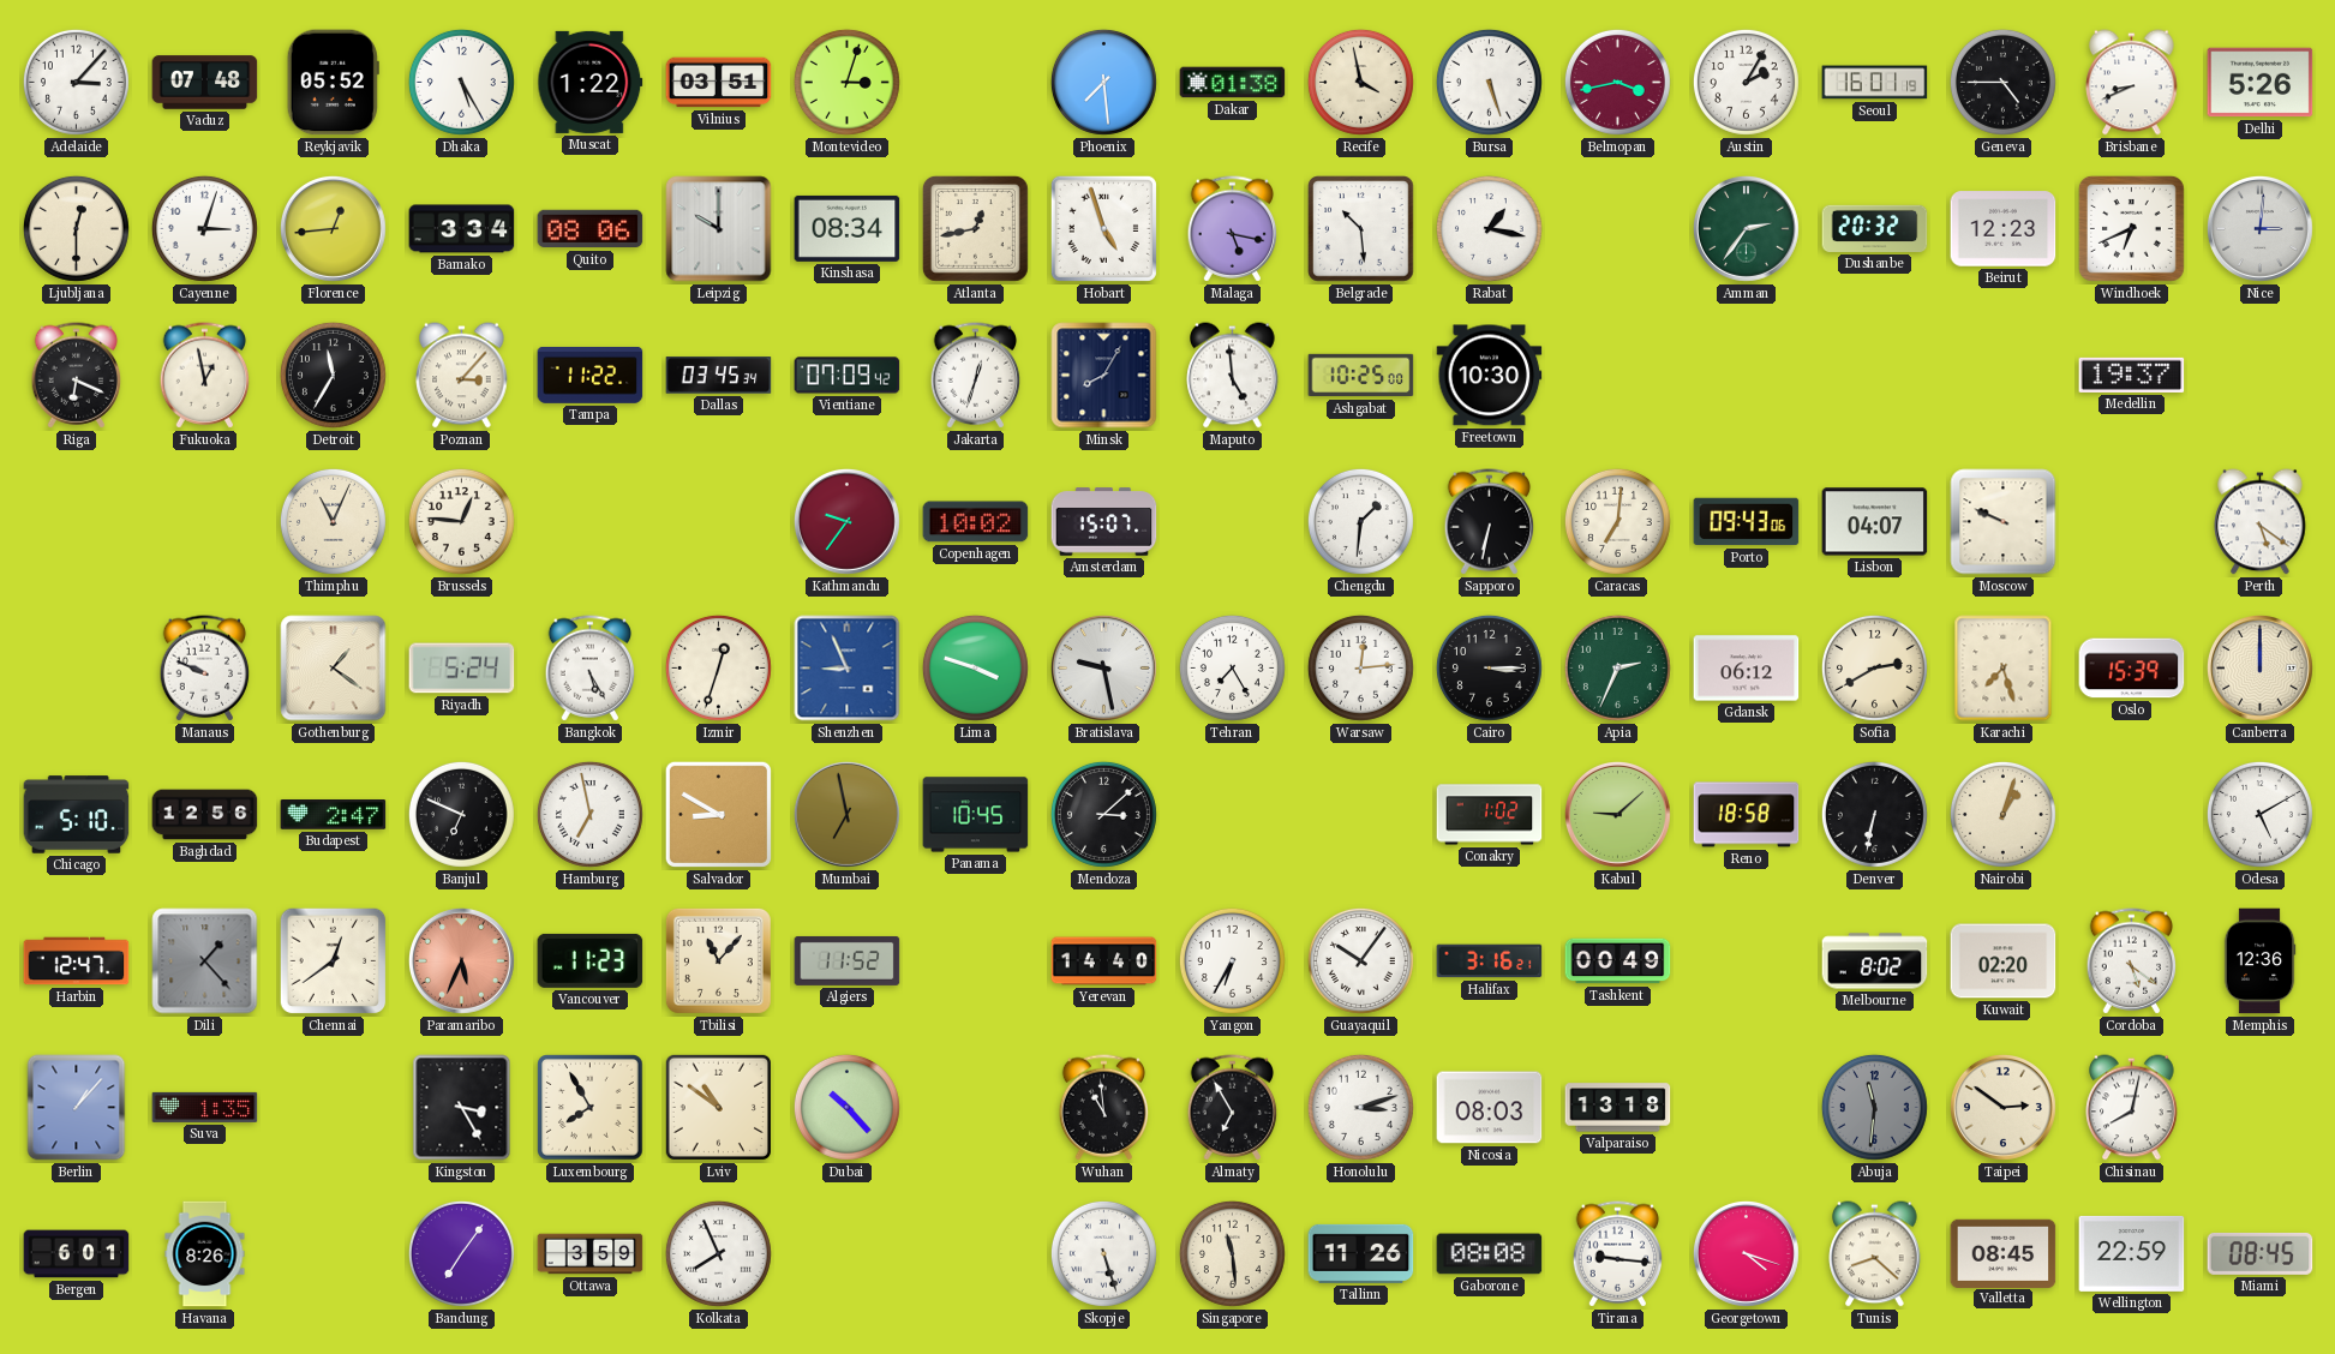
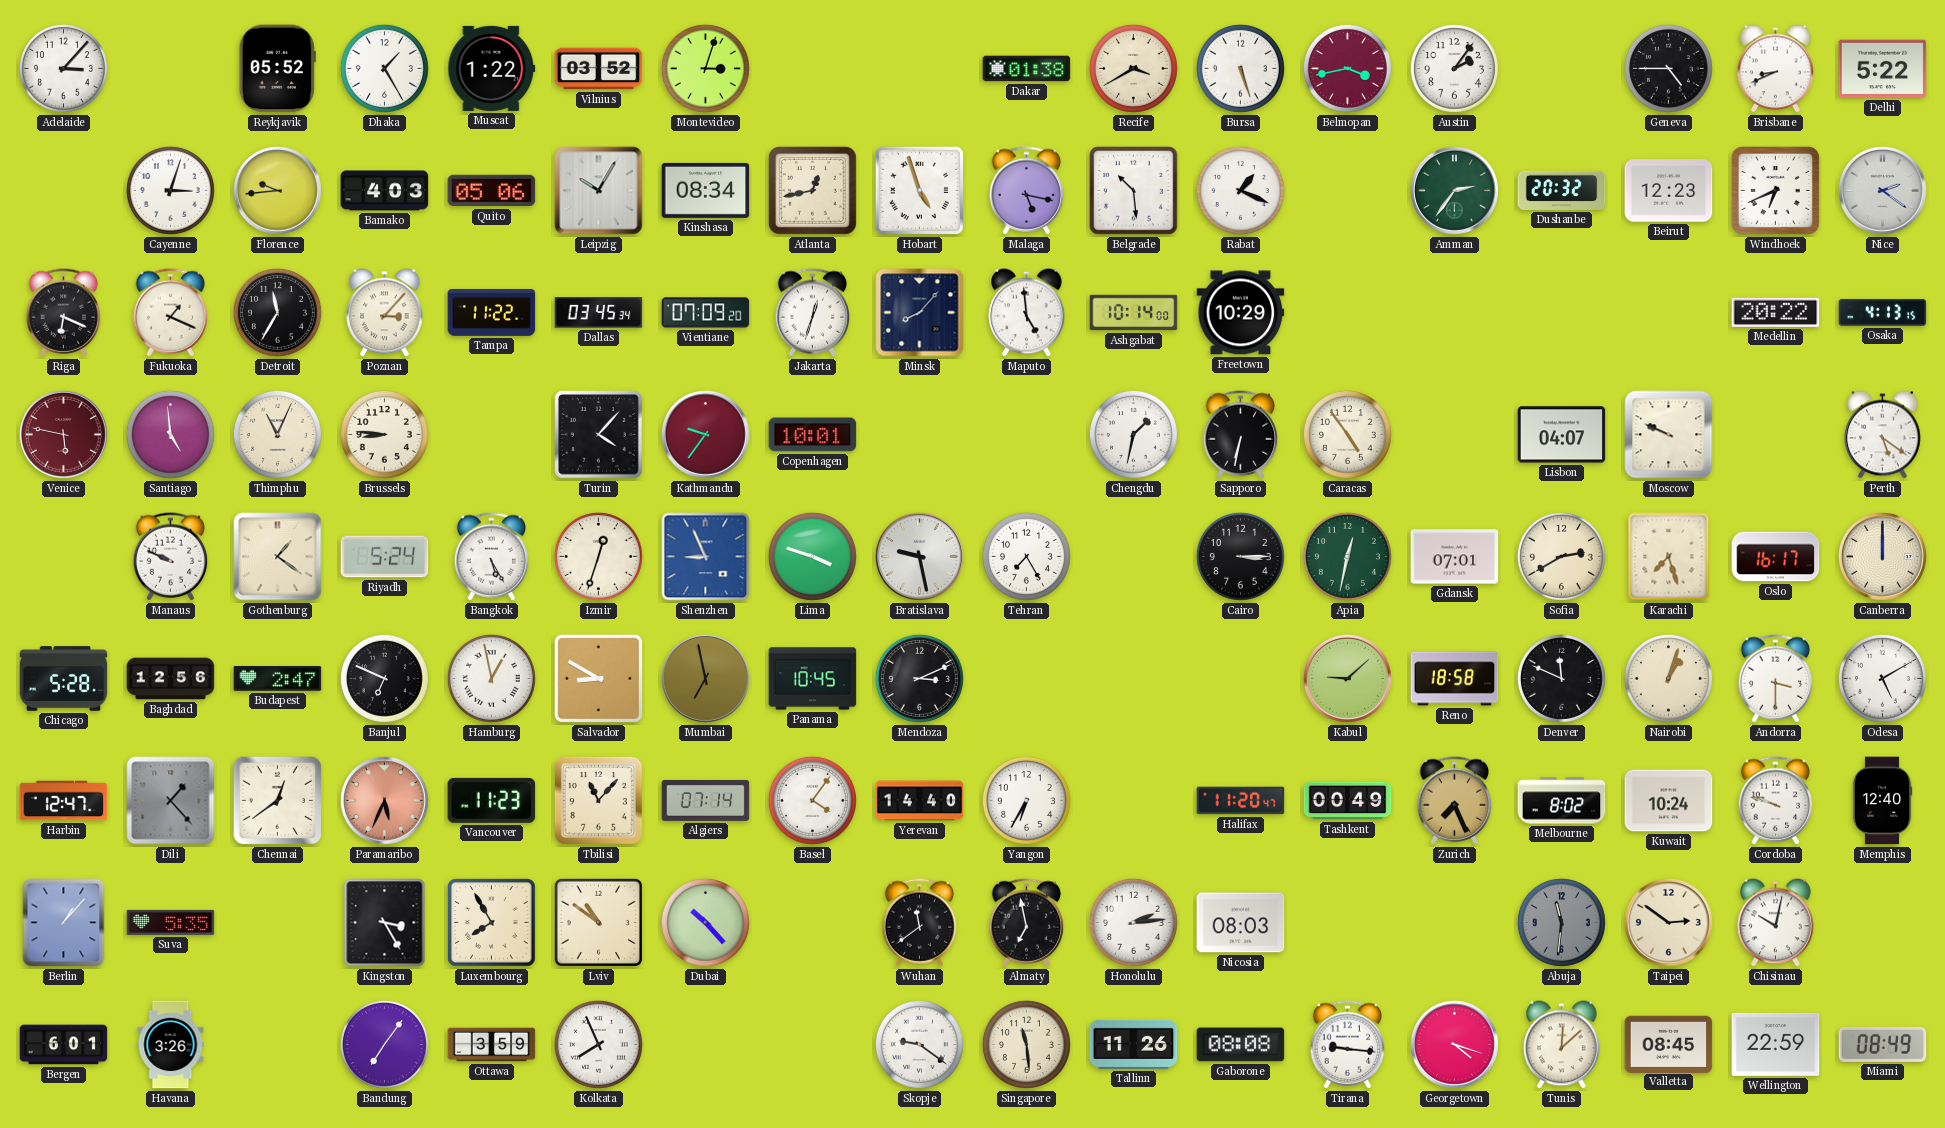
Vaduz: 07:48 -> none
Dhaka: 5:25 -> 1:25
Vilnius: 03:51 -> 03:52
Phoenix: 7:29 -> none
Recife: 3:58 -> 3:40
Austin: 2:05 -> 2:06
Seoul: 16:01 -> none
Delhi: 5:26 -> 5:22
Ljubljana: 12:30 -> none
Florence: 12:44 -> 9:44
Bamako: 3:34 -> 4:03
Quito: 08:06 -> 05:06
Leipzig: 10:00 -> 10:05
Rabat: 1:17 -> 1:19
Nice: 3:01 -> 2:21
Fukuoka: 12:58 -> 1:19
Vientiane: 07:09:42 -> 07:09:20
Minsk: 8:05 -> 8:07
Ashgabat: 10:25 -> 10:14
Freetown: 10:30 -> 10:29
Medellin: 19:37 -> 20:22
Osaka: none -> 4:13
Venice: none -> 5:47
Santiago: none -> 4:59
Brussels: 12:46 -> 8:46
Turin: none -> 4:07
Copenhagen: 10:02 -> 10:01
Amsterdam: 15:07 -> none
Chengdu: 1:31 -> 1:32
Caracas: 7:01 -> 4:54
Porto: 09:43 -> none
Warsaw: 12:14 -> none
Apia: 2:34 -> 12:32
Gdansk: 06:12 -> 07:01
Oslo: 15:39 -> 16:17
Chicago: 5:10 -> 5:28
Hamburg: 6:58 -> 12:58
Mendoza: 3:08 -> 3:11
Conakry: 1:02 -> none
Denver: 6:32 -> 11:49
Andorra: none -> 3:30
Algiers: 11:52 -> 07:14
Basel: none -> 4:06
Guayaquil: 10:06 -> none
Halifax: 3:16 -> 11:20
Zurich: none -> 7:26
Kuwait: 02:20 -> 10:24
Cordoba: 5:21 -> 9:48
Memphis: 12:36 -> 12:40
Suva: 1:35 -> 5:35
Wuhan: 10:59 -> 11:39
Almaty: 6:55 -> 6:58
Honolulu: 3:12 -> 2:14
Valparaiso: 13:18 -> none
Chisinau: 8:02 -> 10:02
Havana: 8:26 -> 3:26
Skopje: 5:27 -> 9:21
Tunis: 8:22 -> 12:08
Miami: 08:45 -> 08:49
